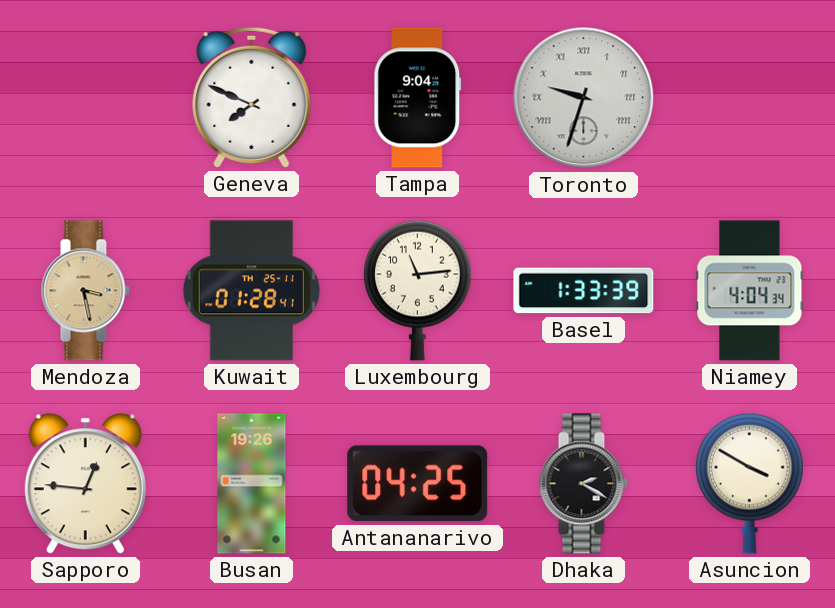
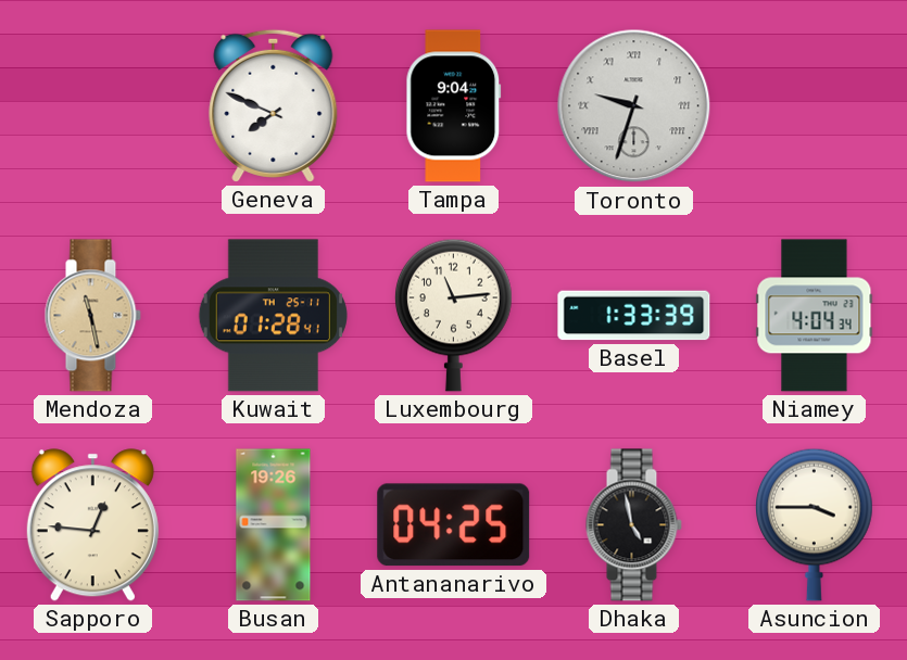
Mendoza: 3:28 -> 11:28
Dhaka: 2:20 -> 4:58
Asuncion: 3:50 -> 3:45
